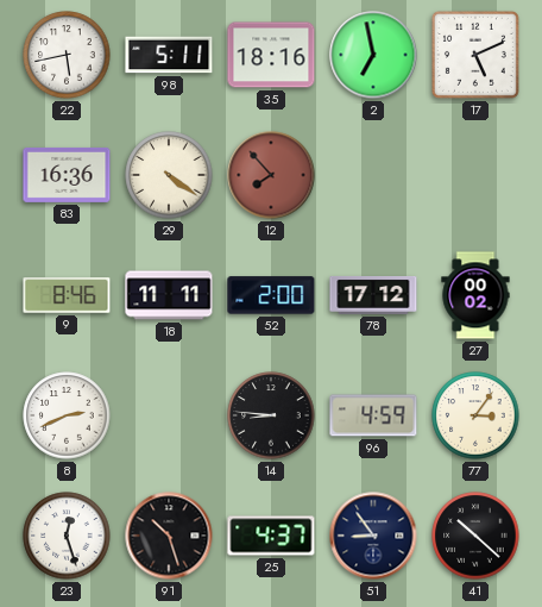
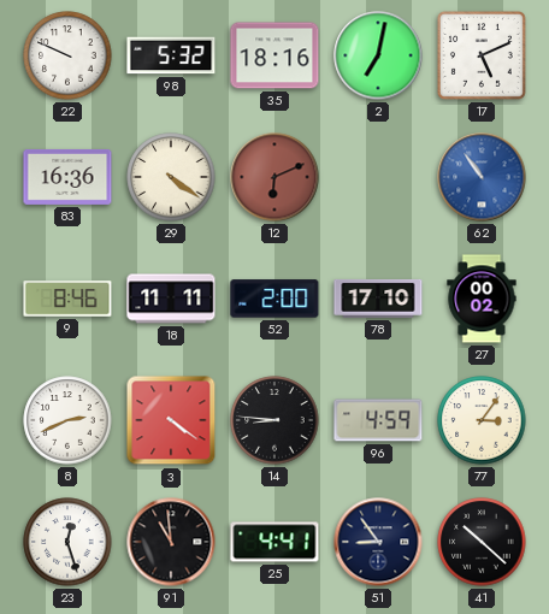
22: 5:43 -> 9:49
98: 5:11 -> 5:32
2: 6:58 -> 7:02
12: 7:53 -> 6:11
62: none -> 10:54
78: 17:12 -> 17:10
3: none -> 4:21
91: 10:27 -> 10:59
25: 4:37 -> 4:41
